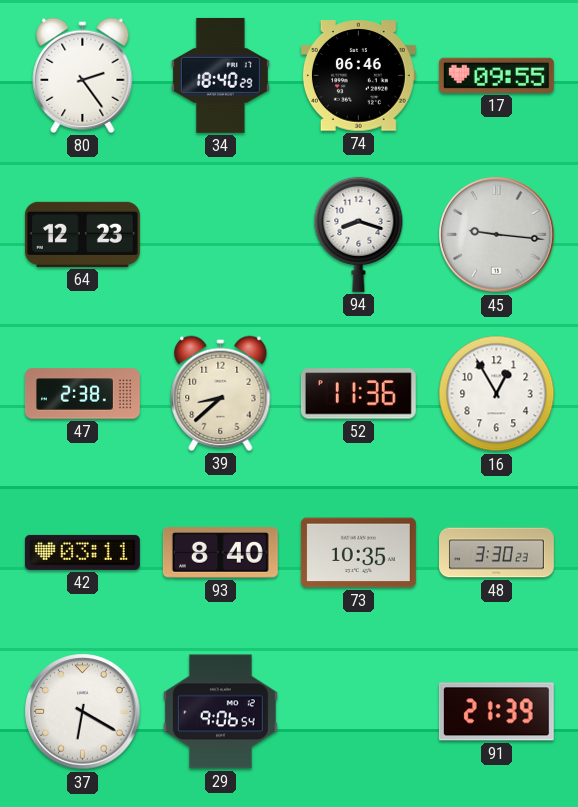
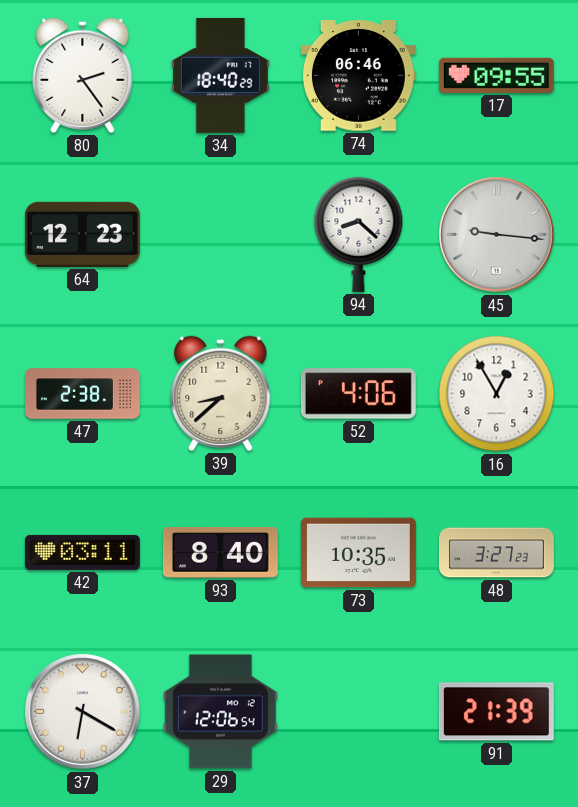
94: 8:18 -> 8:22
52: 11:36 -> 4:06
48: 3:30 -> 3:27
29: 9:06 -> 12:06
